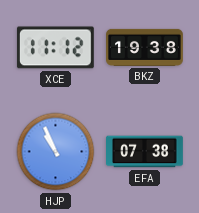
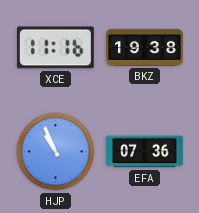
XCE: 11:12 -> 11:16
EFA: 07:38 -> 07:36
